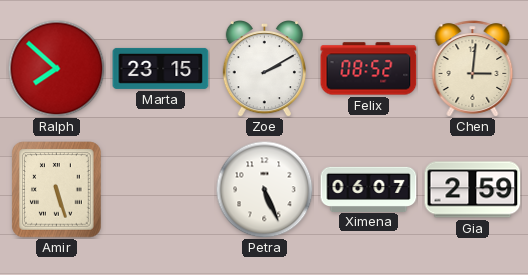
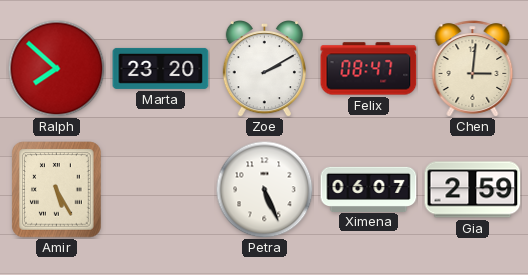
Marta: 23:15 -> 23:20
Felix: 08:52 -> 08:47
Amir: 5:27 -> 5:25
